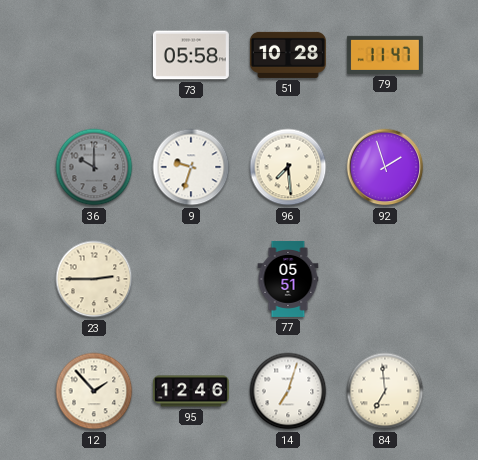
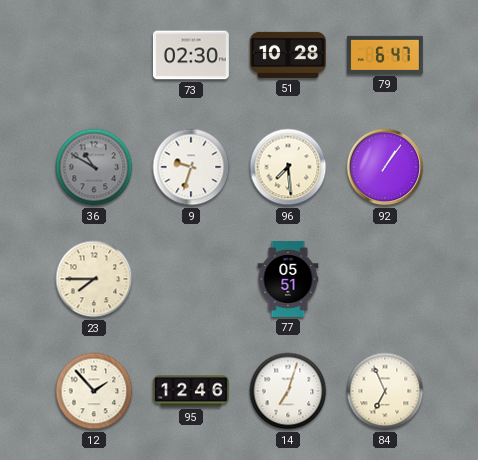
73: 05:58 -> 02:30
79: 11:47 -> 6:47
36: 10:00 -> 10:50
92: 1:57 -> 1:06
23: 2:45 -> 7:45
84: 6:59 -> 6:56
